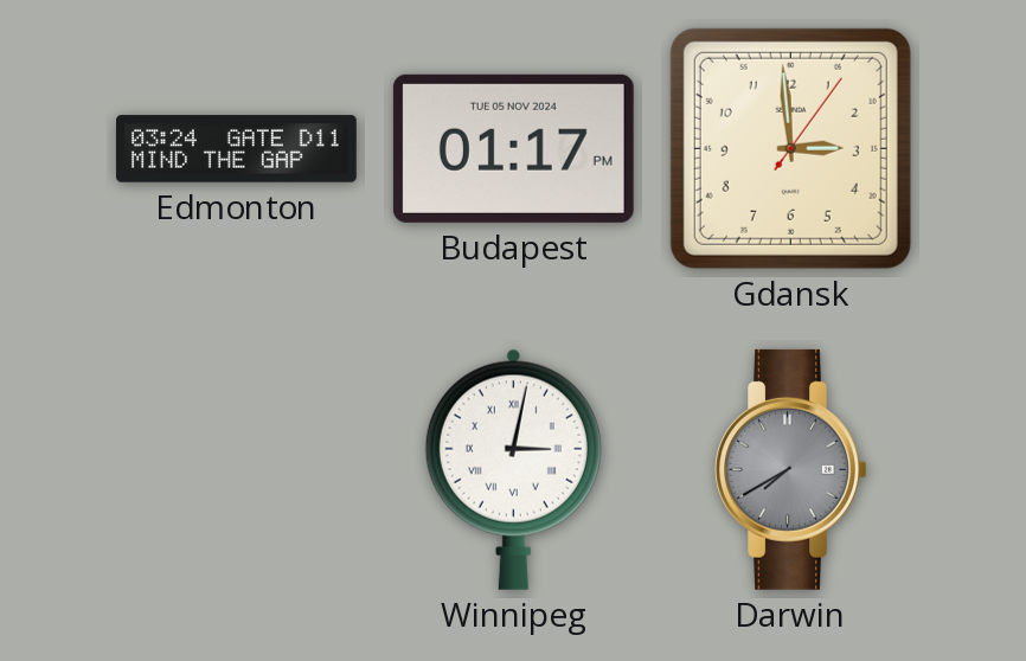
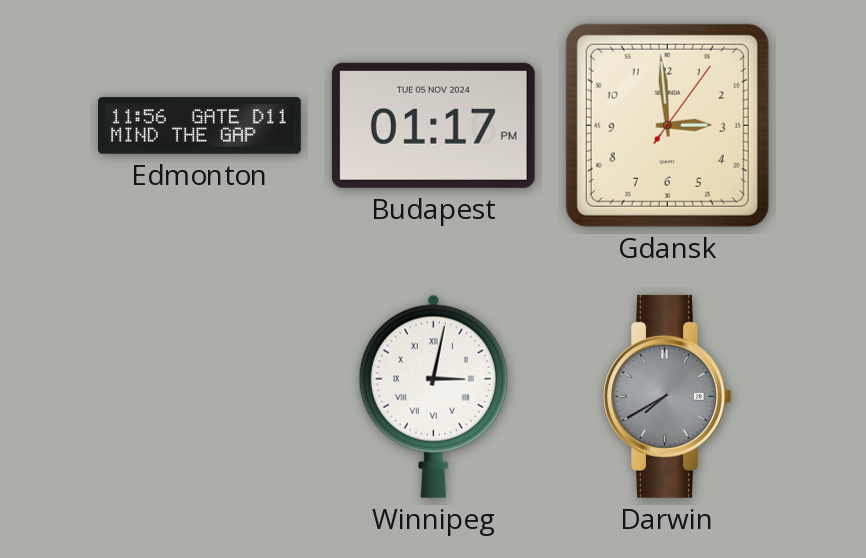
Edmonton: 03:24 -> 11:56
